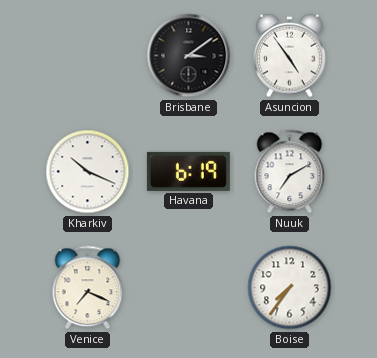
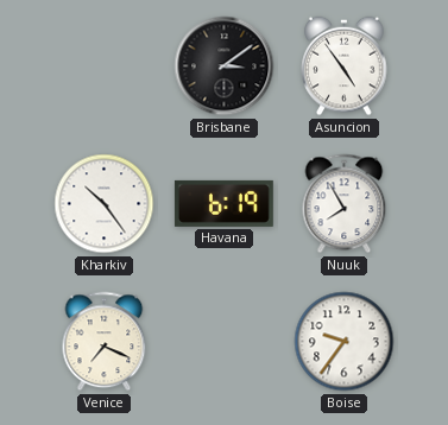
Kharkiv: 10:19 -> 10:24
Nuuk: 7:10 -> 7:55
Boise: 7:36 -> 9:36
